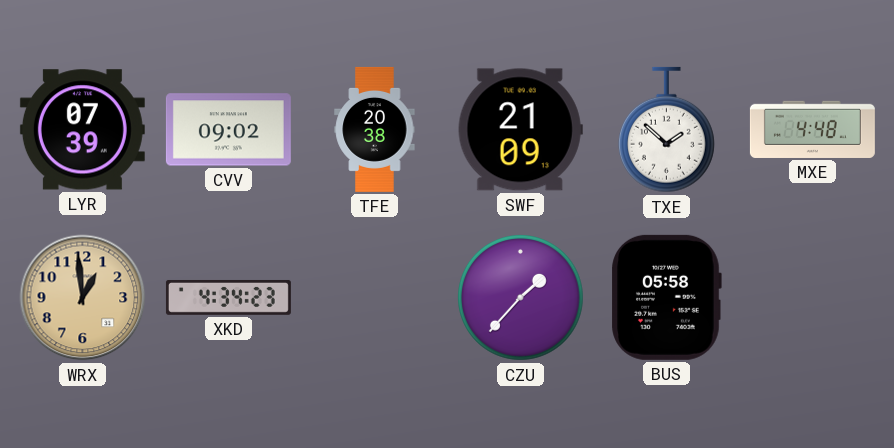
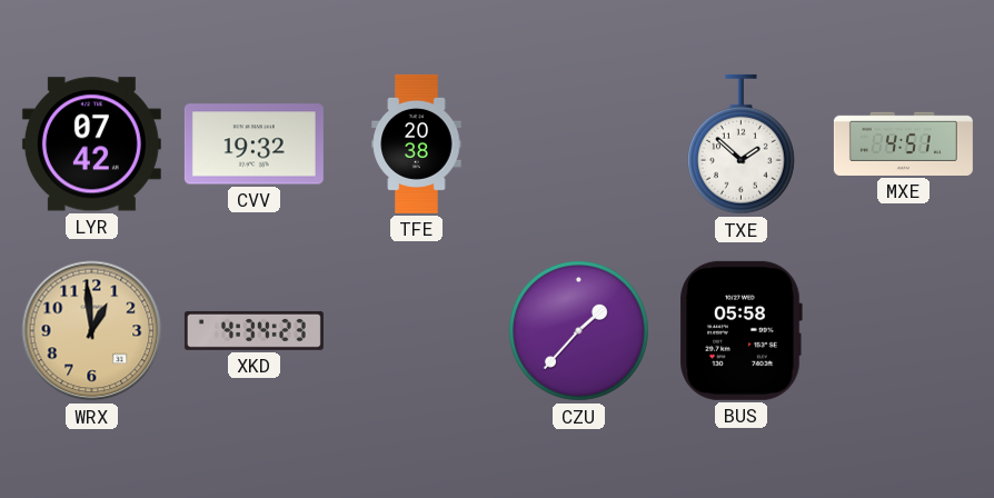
LYR: 07:39 -> 07:42
CVV: 09:02 -> 19:32
SWF: 21:09 -> none
MXE: 4:48 -> 4:51
